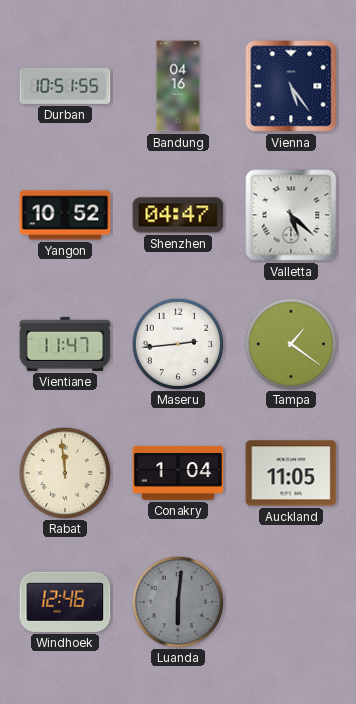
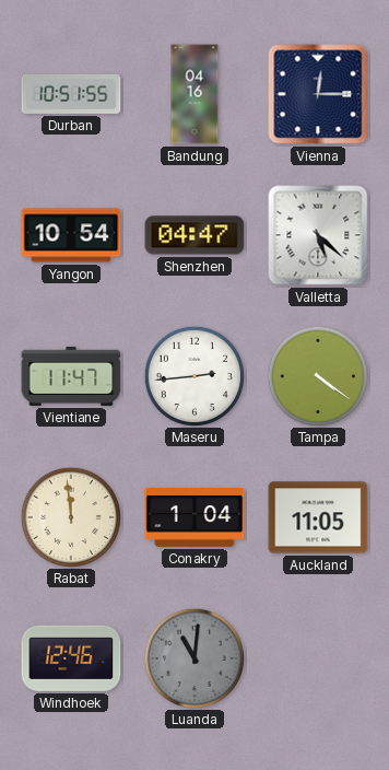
Vienna: 5:24 -> 12:15
Yangon: 10:52 -> 10:54
Tampa: 1:21 -> 4:21
Luanda: 6:01 -> 11:01
